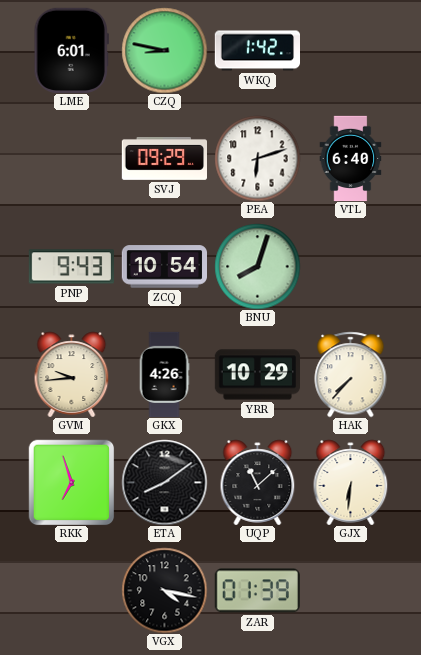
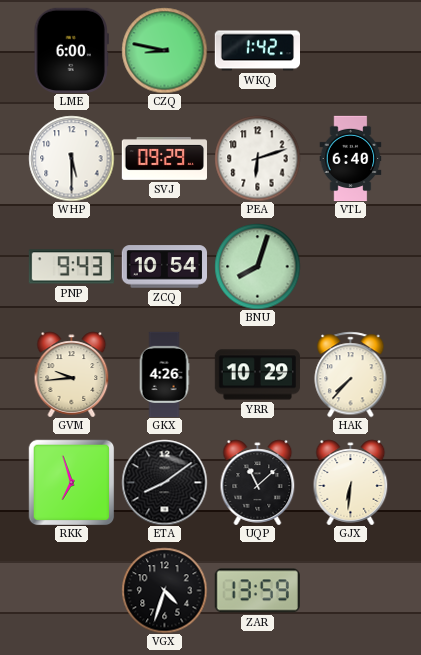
LME: 6:01 -> 6:00
WHP: none -> 5:30
VGX: 4:17 -> 4:33
ZAR: 01:39 -> 13:59
